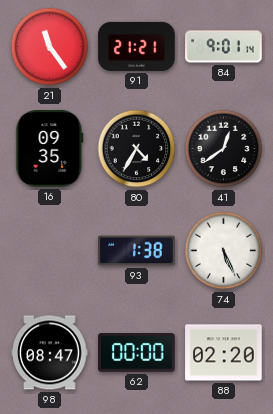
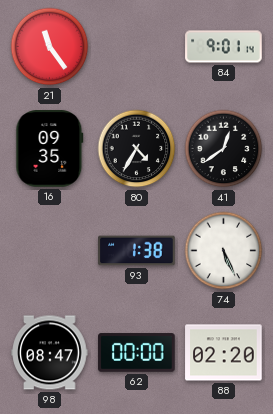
91: 21:21 -> none
